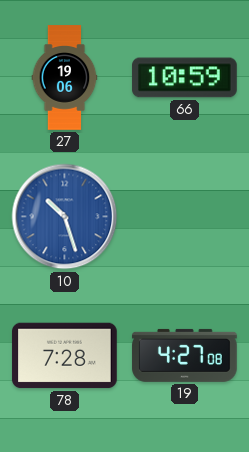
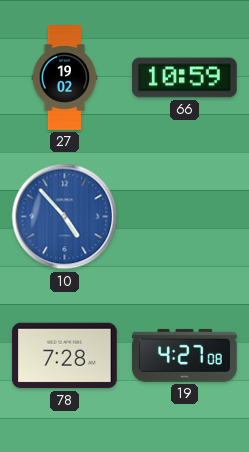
27: 19:06 -> 19:02
10: 10:27 -> 4:53
